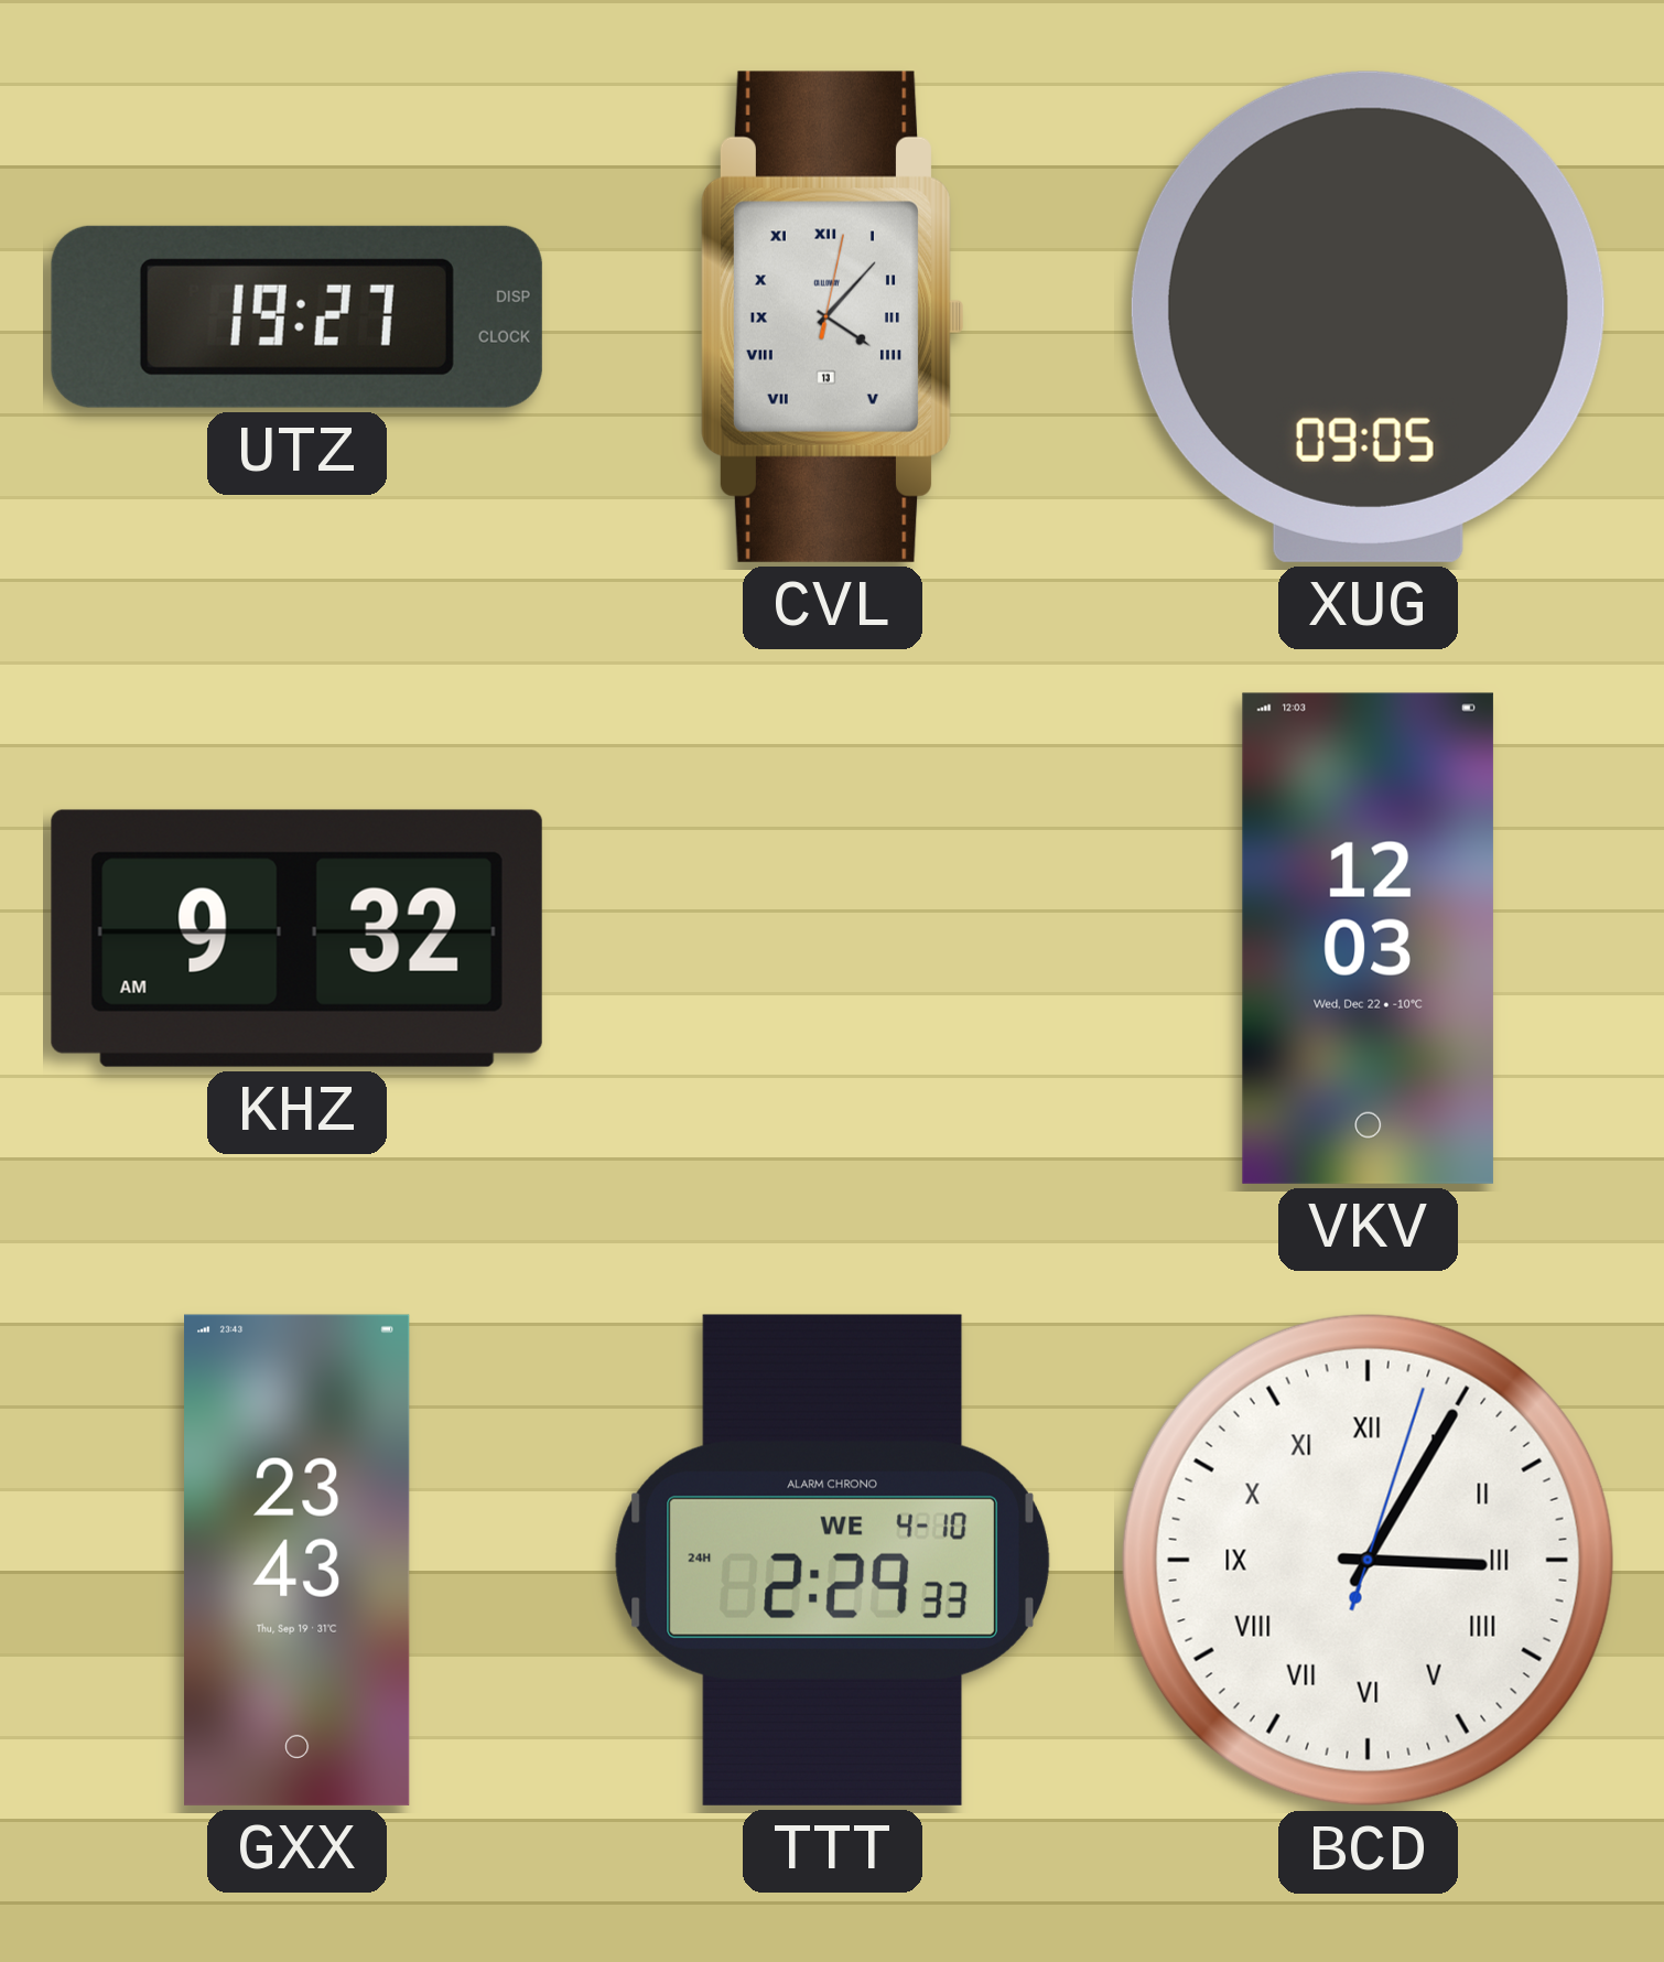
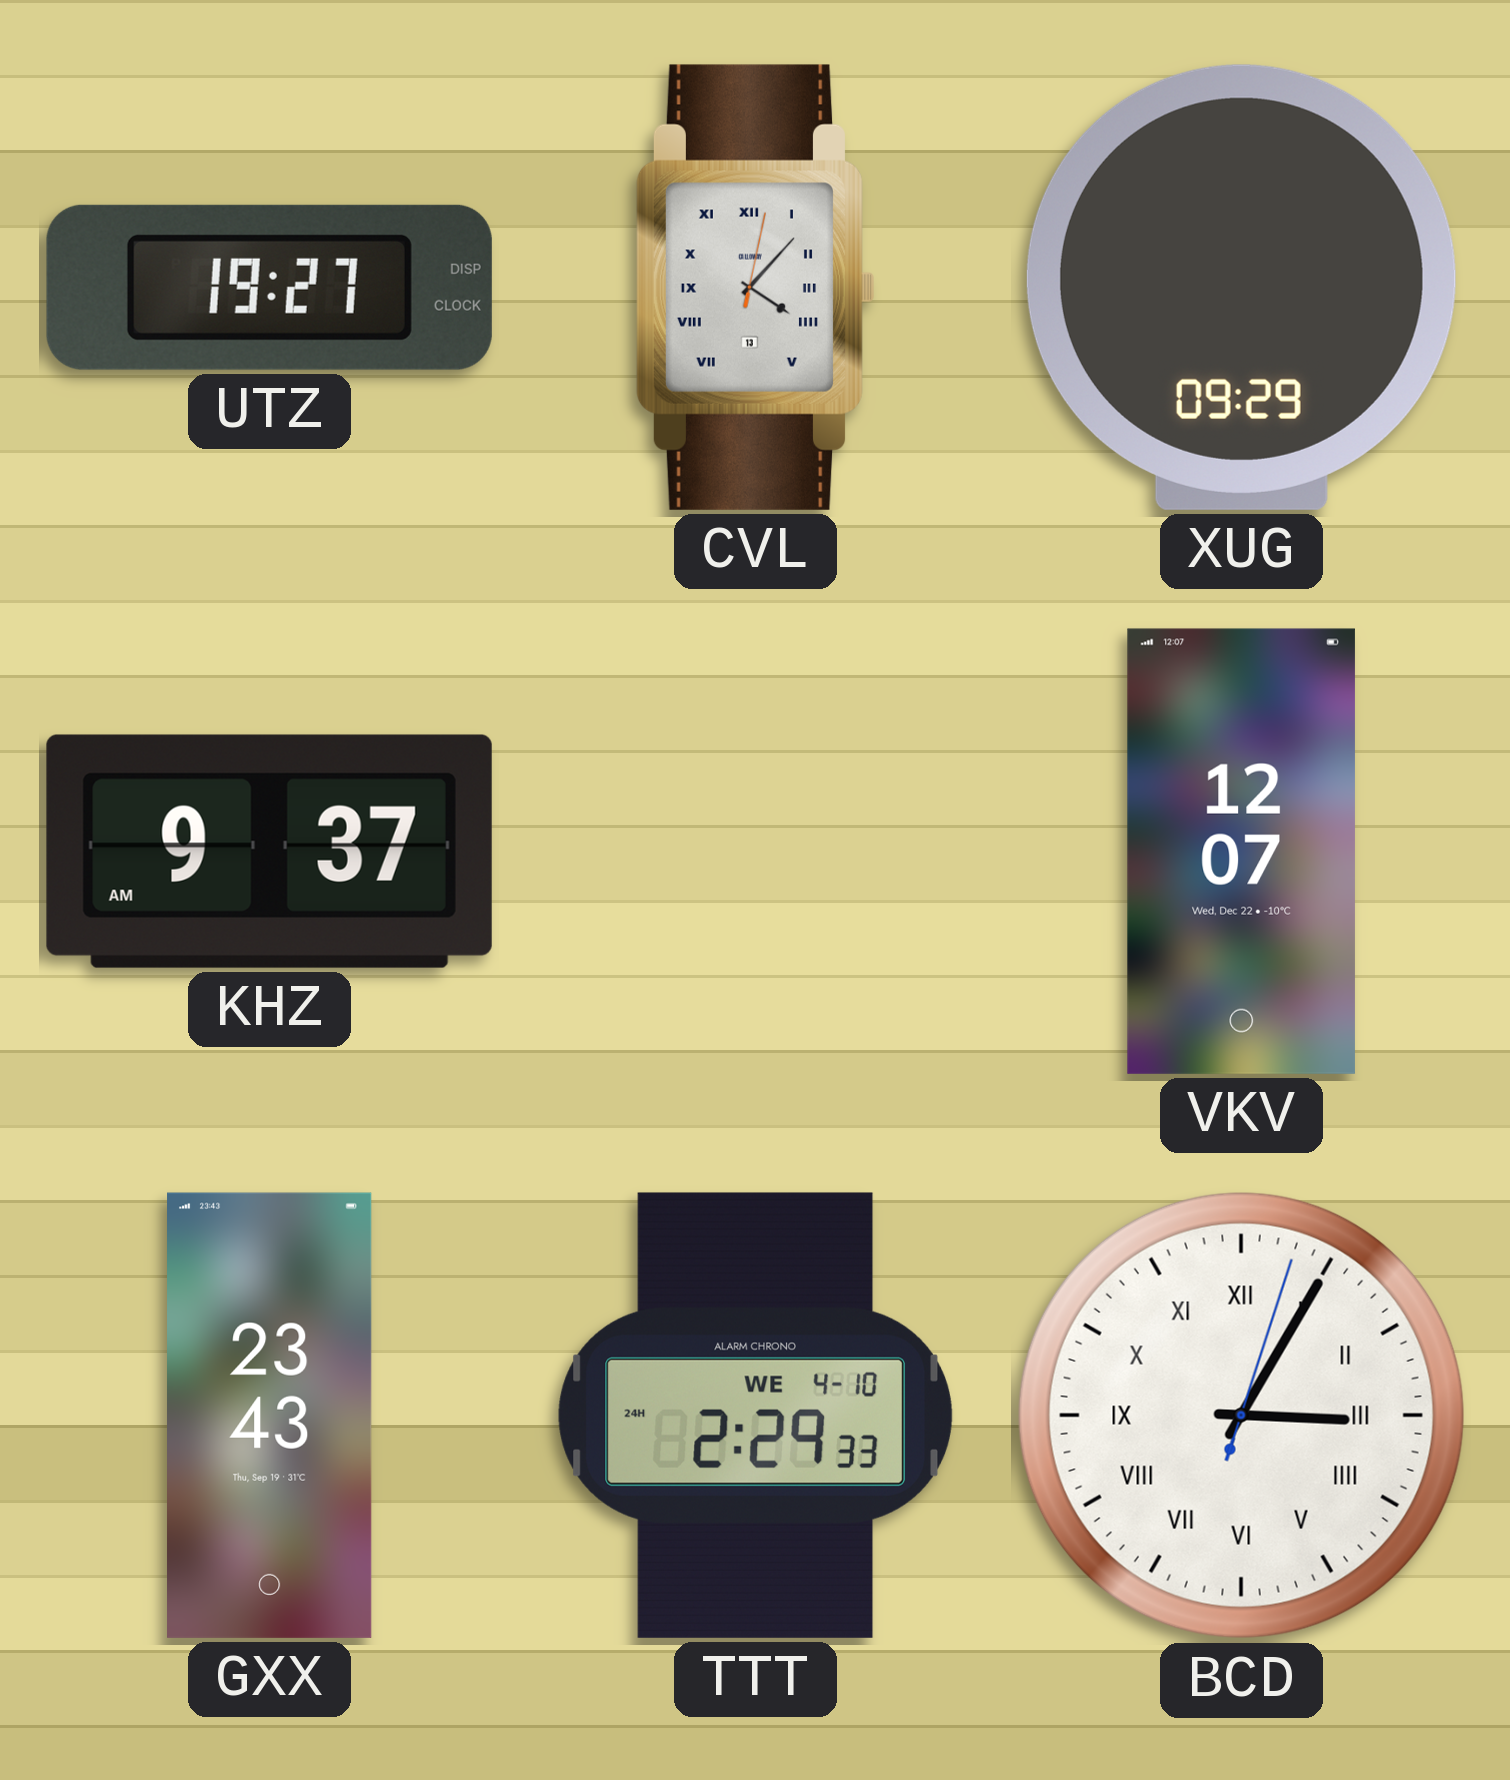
XUG: 09:05 -> 09:29
KHZ: 9:32 -> 9:37
VKV: 12:03 -> 12:07
